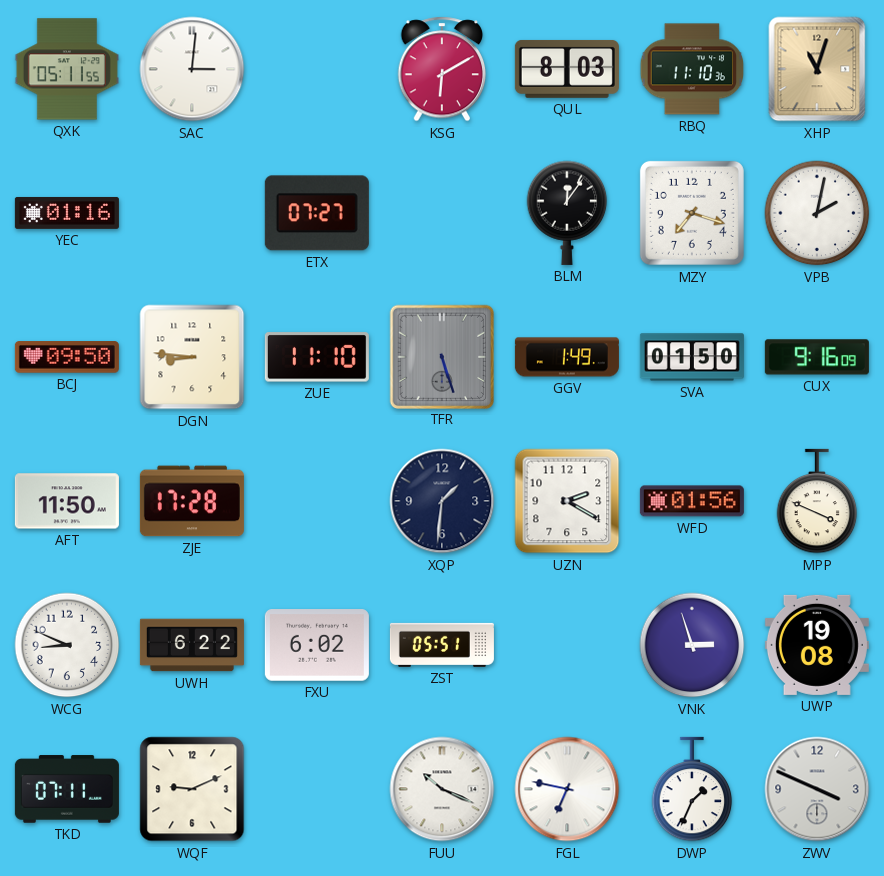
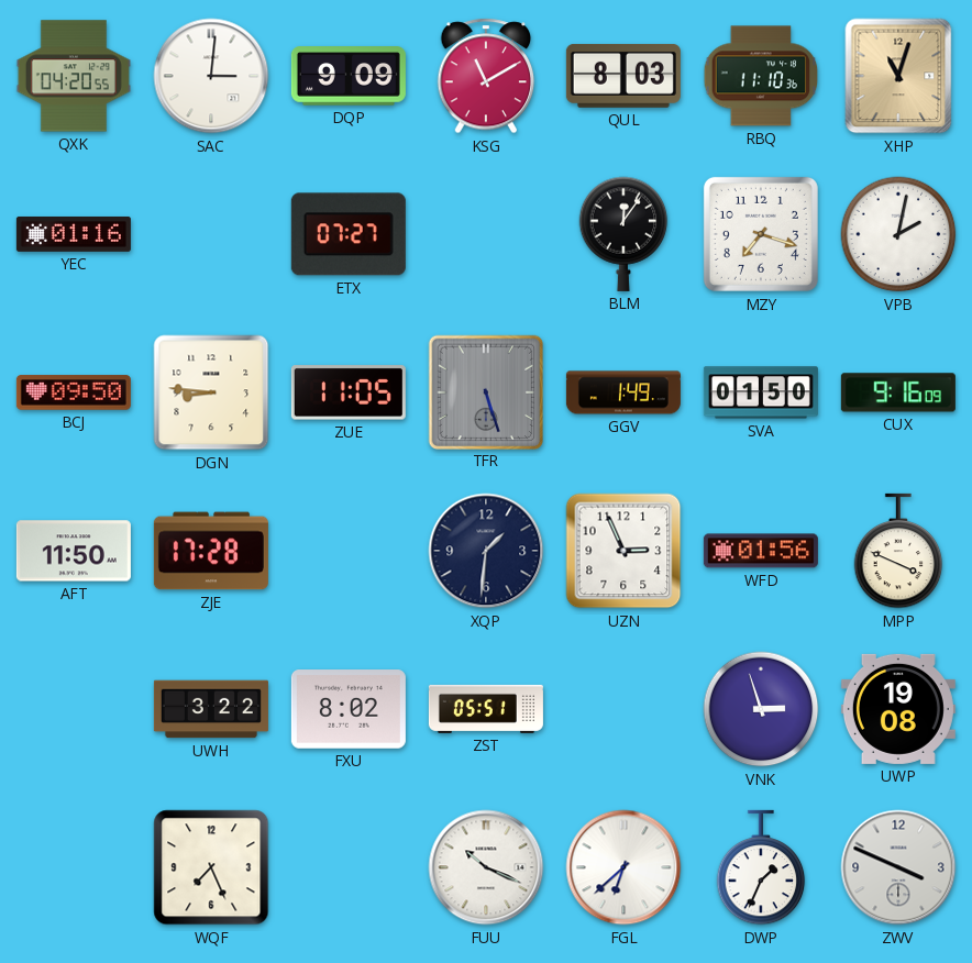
QXK: 05:11 -> 04:20
DQP: none -> 9:09
KSG: 6:10 -> 11:10
ZUE: 11:10 -> 11:05
UZN: 2:20 -> 2:56
WCG: 8:49 -> none
UWH: 6:22 -> 3:22
FXU: 6:02 -> 8:02
TKD: 07:11 -> none
WQF: 9:11 -> 7:26
FGL: 6:47 -> 6:38
